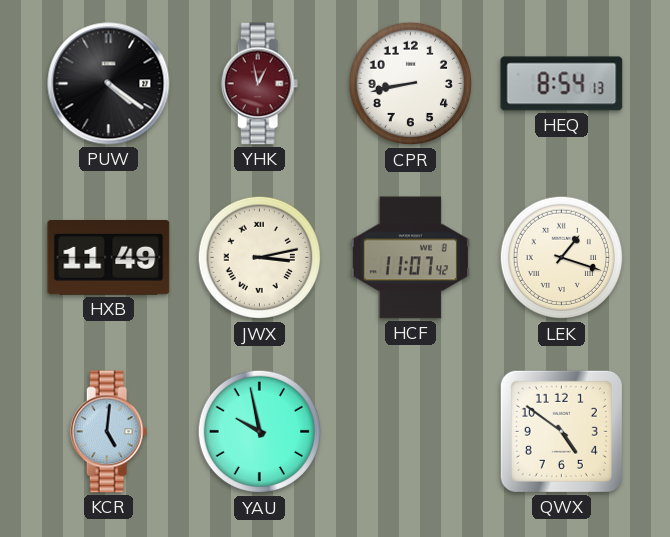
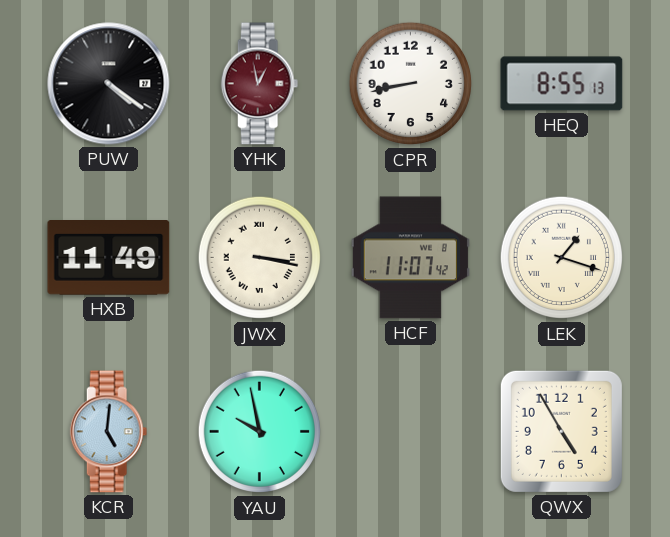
HEQ: 8:54 -> 8:55
JWX: 3:13 -> 3:17
QWX: 4:51 -> 4:55
